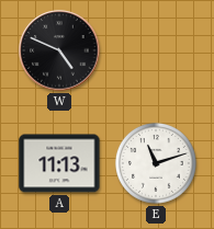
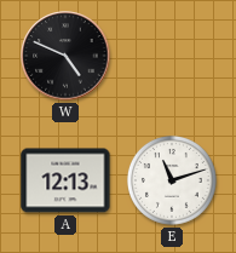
A: 11:13 -> 12:13
